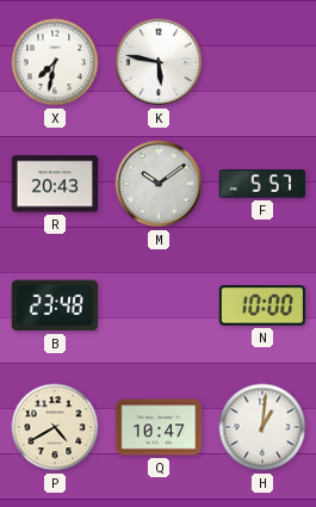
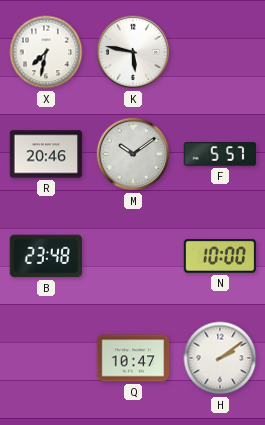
R: 20:43 -> 20:46
P: 4:40 -> none
H: 1:01 -> 2:09
